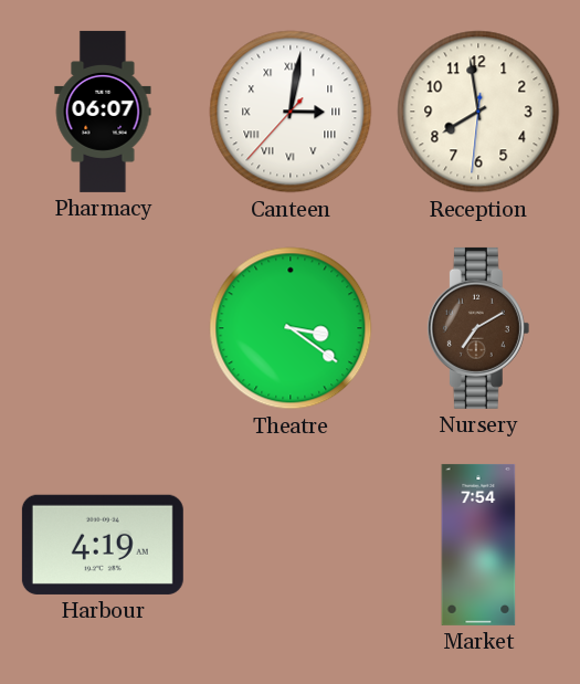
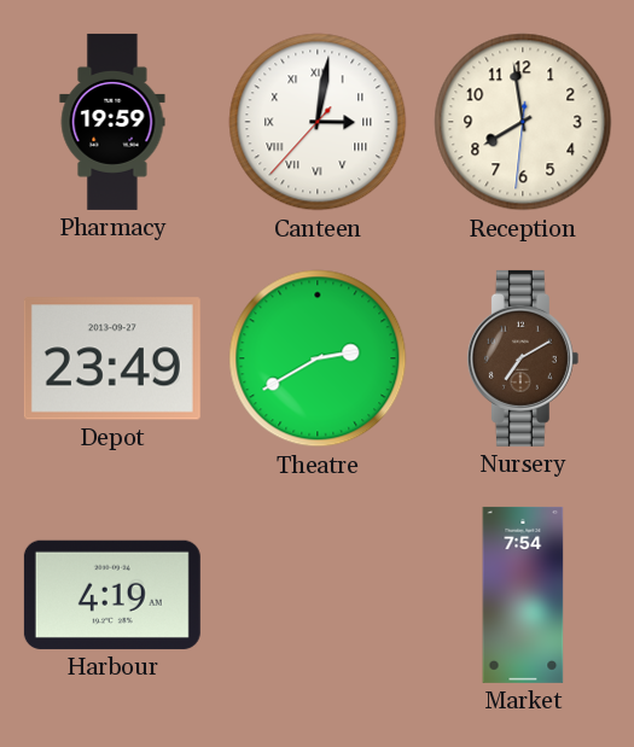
Pharmacy: 06:07 -> 19:59
Depot: none -> 23:49
Theatre: 3:21 -> 2:40
